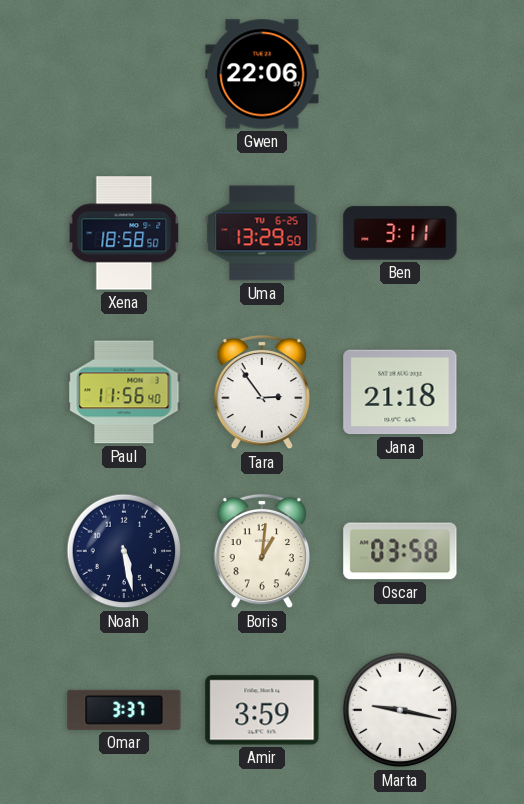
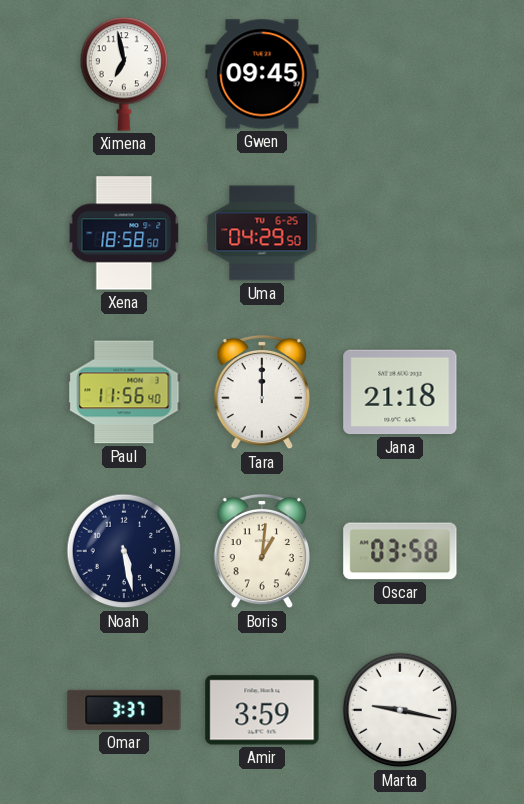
Ximena: none -> 6:58
Gwen: 22:06 -> 09:45
Uma: 13:29 -> 04:29
Ben: 3:11 -> none
Tara: 2:54 -> 12:00
